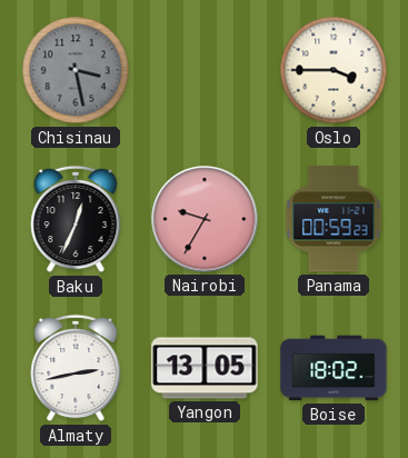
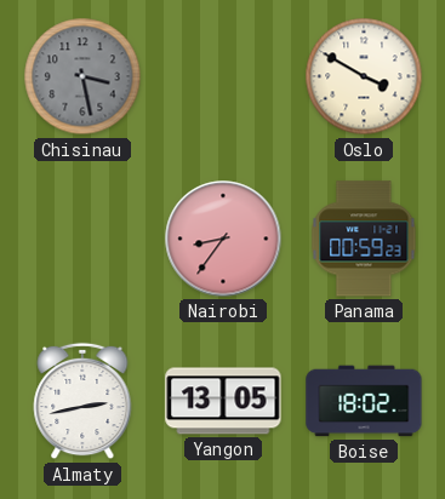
Oslo: 3:45 -> 3:50
Baku: 12:34 -> none
Nairobi: 9:35 -> 8:36
